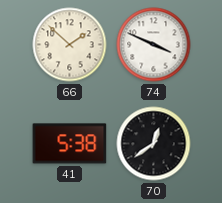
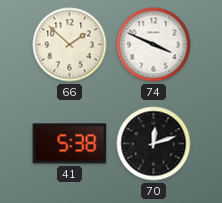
70: 12:39 -> 12:12
